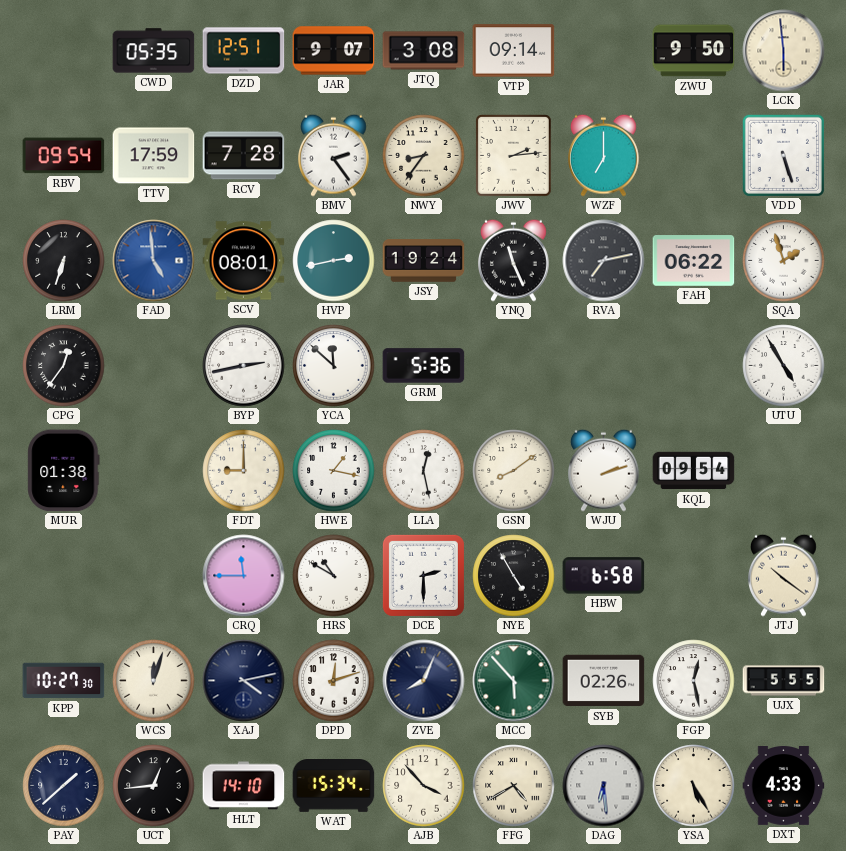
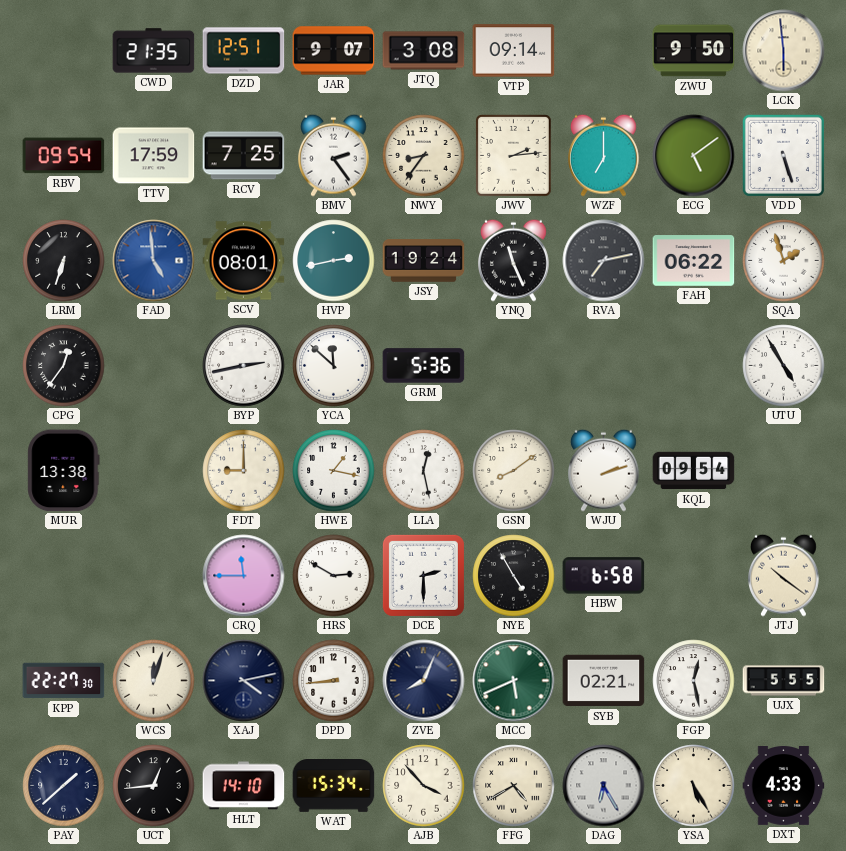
CWD: 05:35 -> 21:35
RCV: 7:28 -> 7:25
ECG: none -> 5:09
MUR: 01:38 -> 13:38
HRS: 10:50 -> 2:50
KPP: 10:27 -> 22:27
DPD: 12:12 -> 8:44
MCC: 5:53 -> 5:41
SYB: 02:26 -> 02:21
DAG: 6:29 -> 6:25
